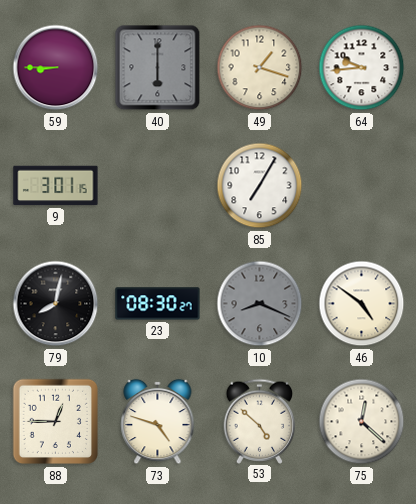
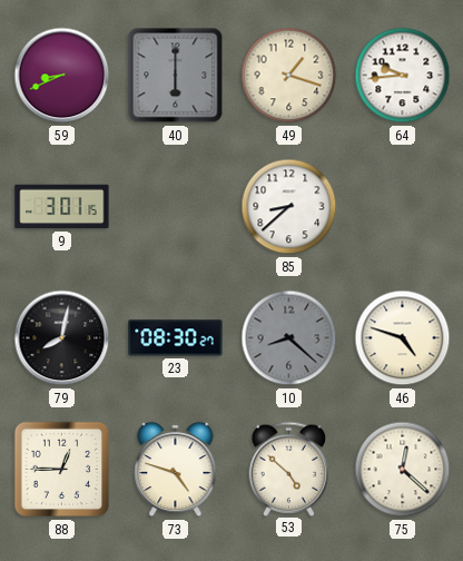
59: 8:45 -> 8:41
85: 7:05 -> 8:38
10: 8:19 -> 8:22
46: 4:51 -> 4:48
